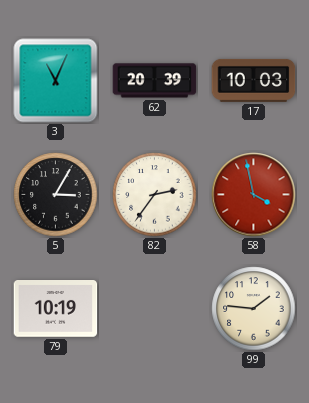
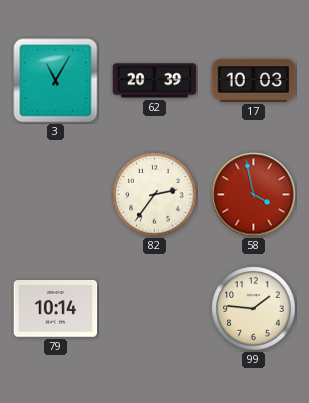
3: 11:04 -> 11:05
5: 3:05 -> none
79: 10:19 -> 10:14
